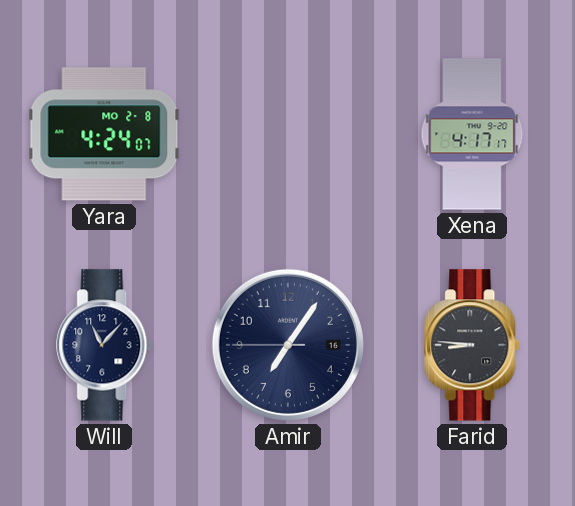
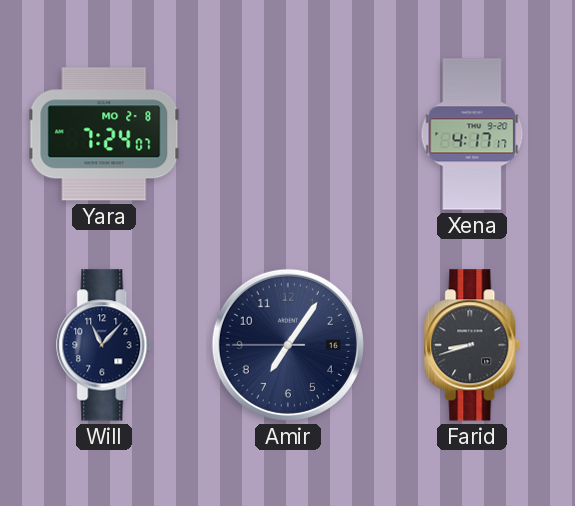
Yara: 4:24 -> 7:24
Farid: 8:46 -> 8:42
